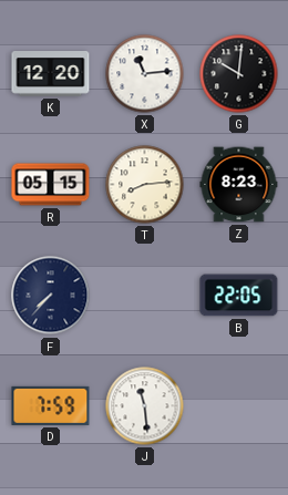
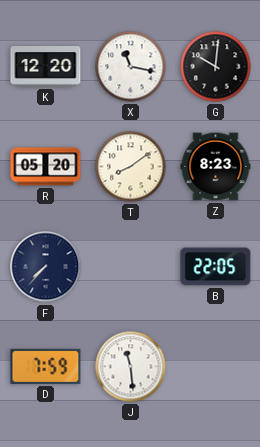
X: 11:14 -> 11:17
R: 05:15 -> 05:20
T: 8:14 -> 8:09
